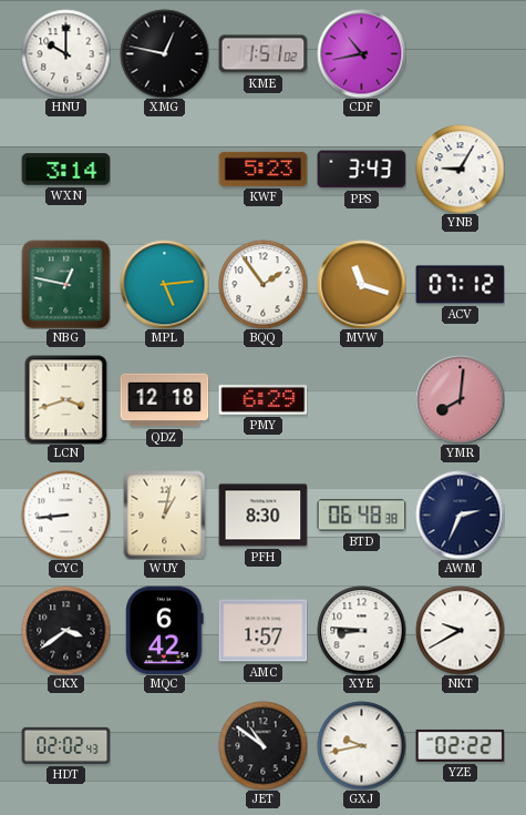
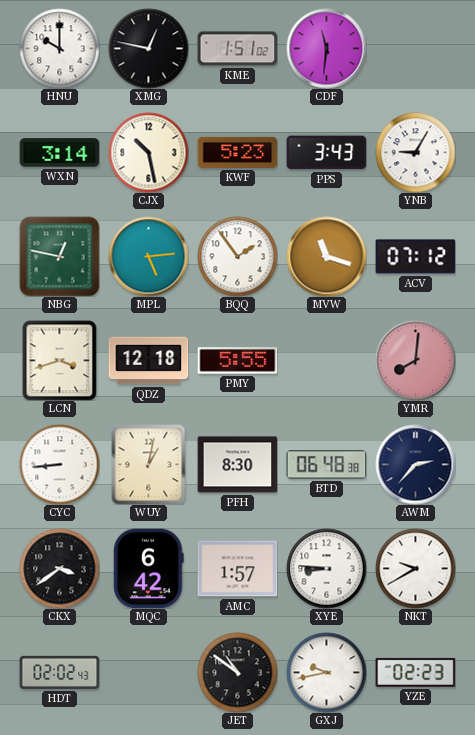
CDF: 10:43 -> 11:31
CJX: none -> 10:28
PMY: 6:29 -> 5:55
AWM: 2:34 -> 2:37
YZE: 02:22 -> 02:23
